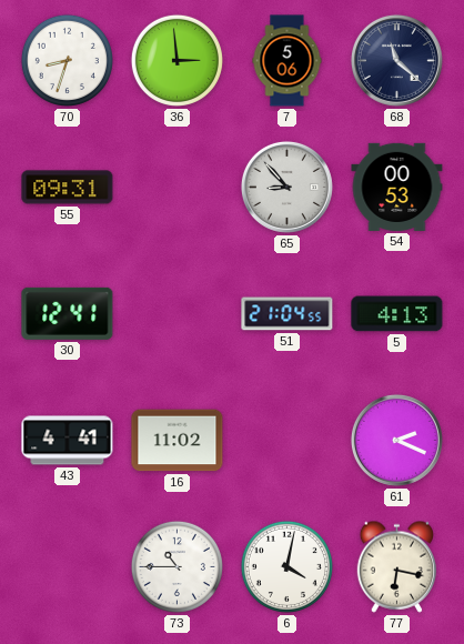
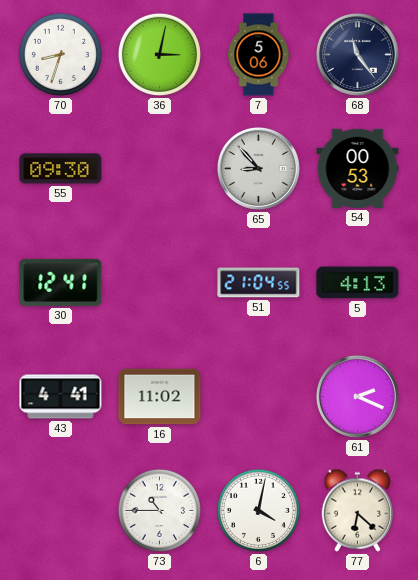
36: 2:59 -> 3:02
68: 11:22 -> 11:24
55: 09:31 -> 09:30
77: 6:17 -> 6:22
